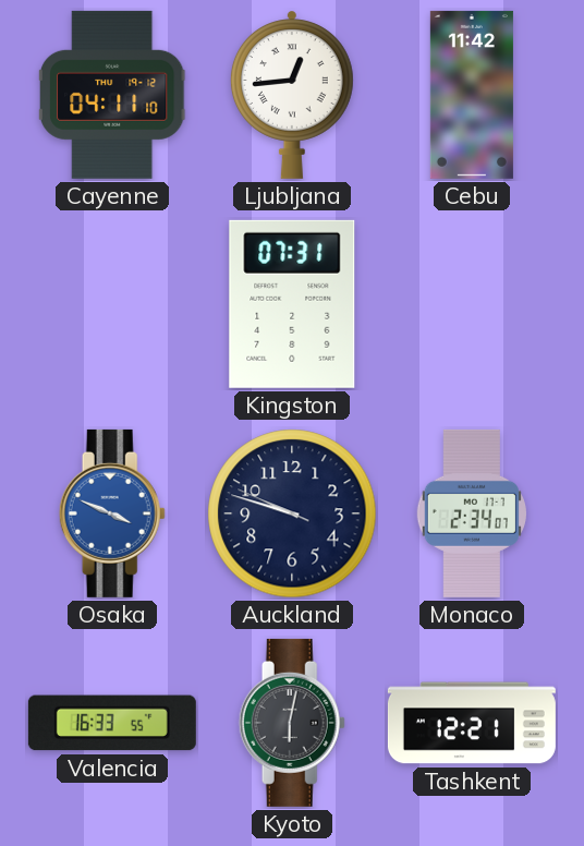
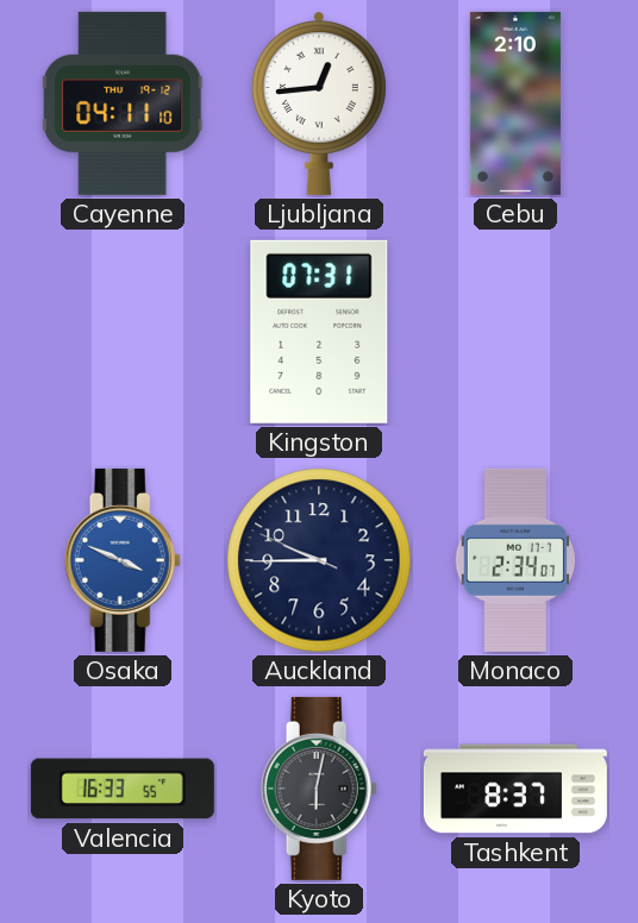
Cebu: 11:42 -> 2:10
Auckland: 9:47 -> 9:44
Tashkent: 12:21 -> 8:37
